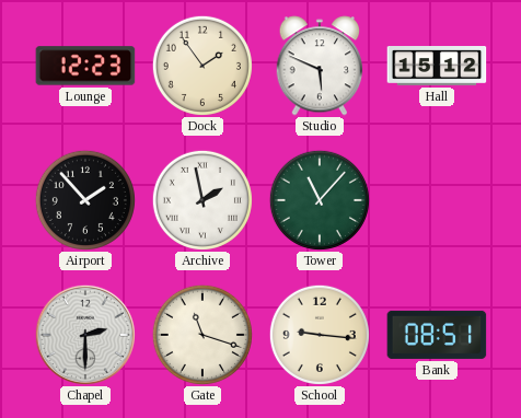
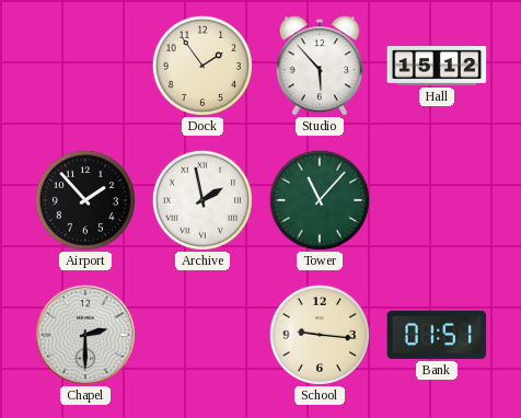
Lounge: 12:23 -> none
Studio: 5:49 -> 5:53
Gate: 11:18 -> none
Bank: 08:51 -> 01:51
